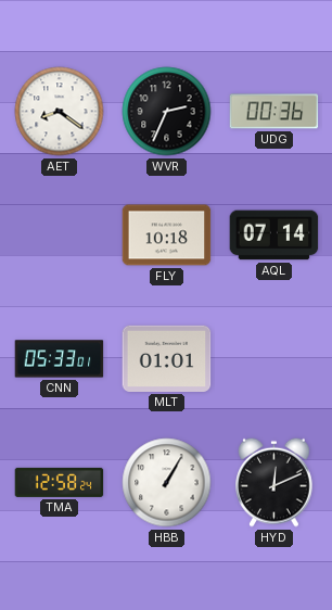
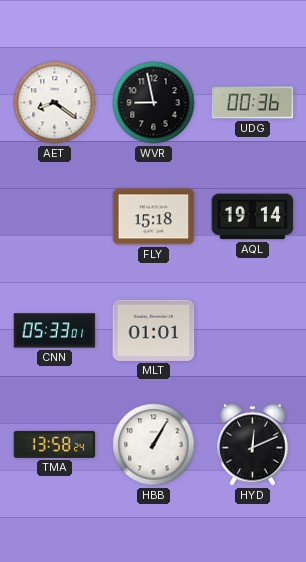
WVR: 2:34 -> 8:58
FLY: 10:18 -> 15:18
AQL: 07:14 -> 19:14
TMA: 12:58 -> 13:58
